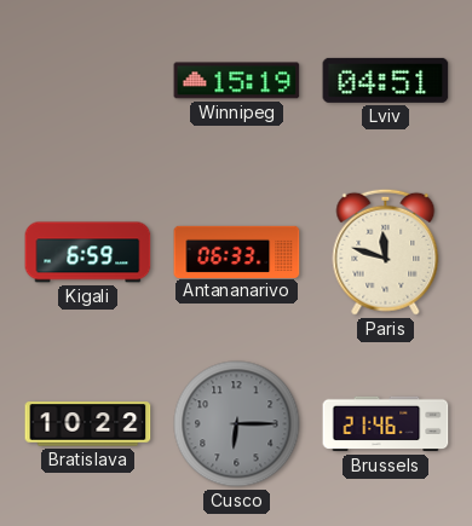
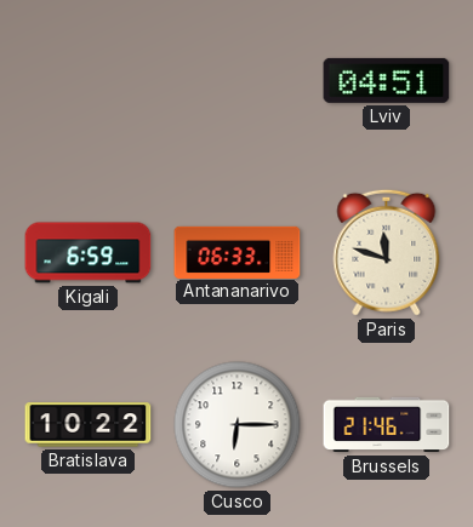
Winnipeg: 15:19 -> none
Cusco dial: grey -> white
